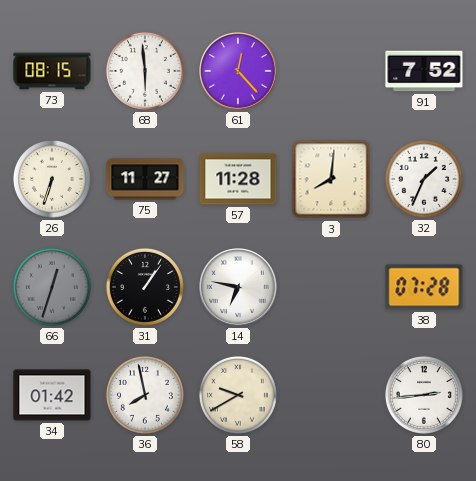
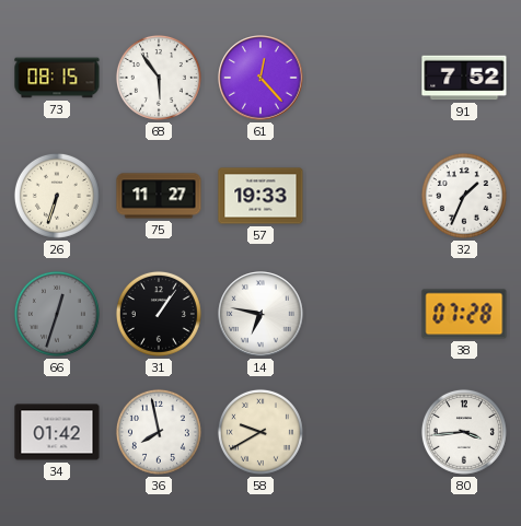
68: 5:59 -> 5:54
57: 11:28 -> 19:33
3: 8:01 -> none
80: 2:44 -> 3:44
